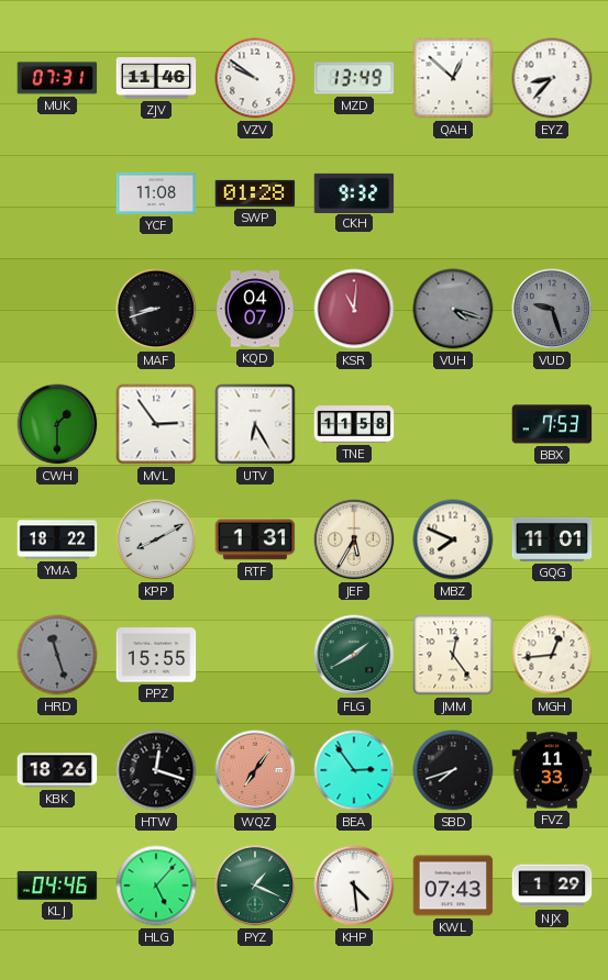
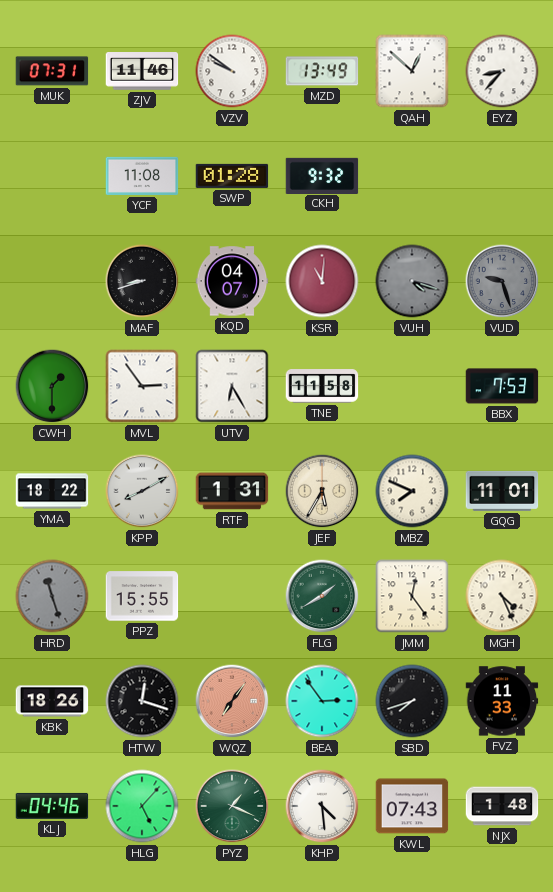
MGH: 12:44 -> 4:26
NJX: 1:29 -> 1:48
